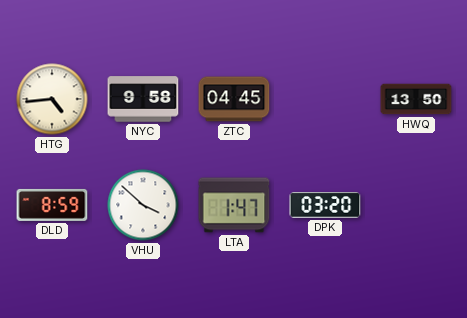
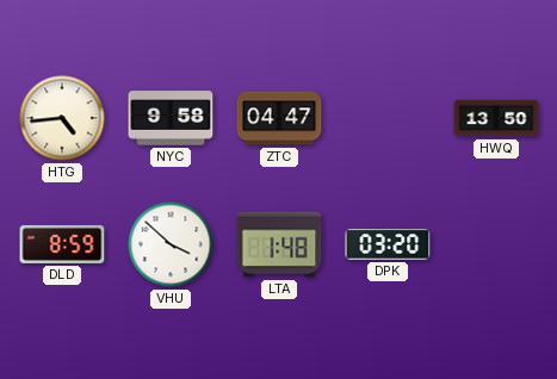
ZTC: 04:45 -> 04:47
LTA: 1:47 -> 1:48
